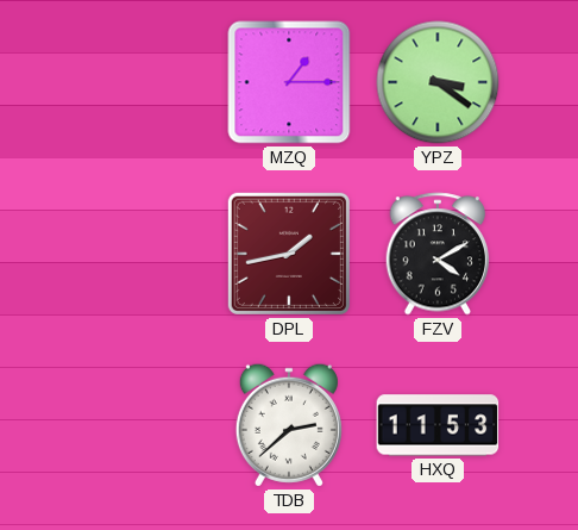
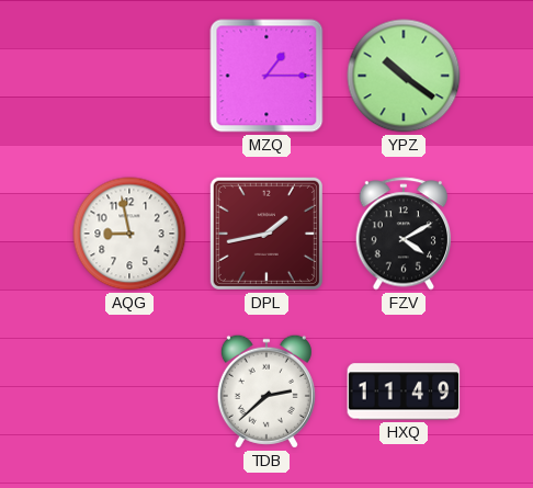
YPZ: 3:21 -> 10:21
AQG: none -> 8:58
HXQ: 11:53 -> 11:49
